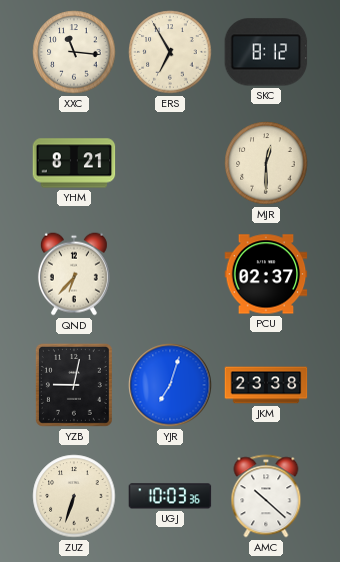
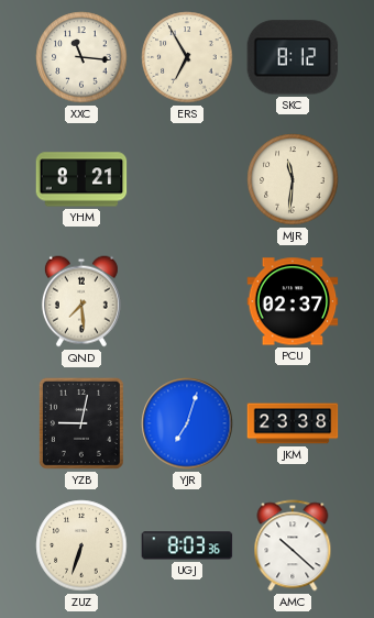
MJR: 12:30 -> 11:31
QND: 6:37 -> 7:29
UGJ: 10:03 -> 8:03
